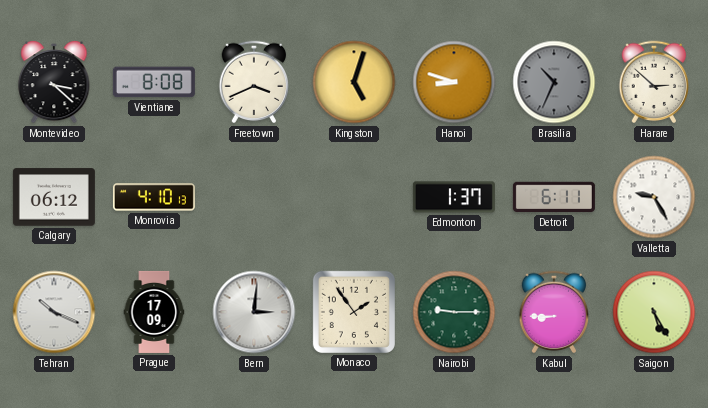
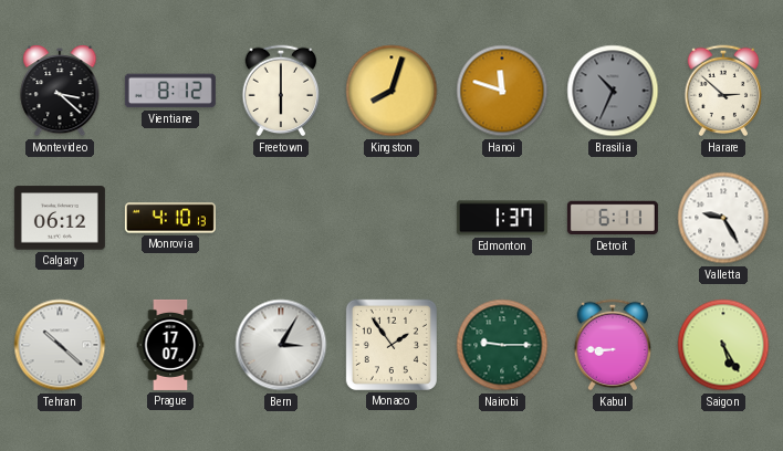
Vientiane: 8:08 -> 8:12
Freetown: 3:41 -> 6:00
Kingston: 5:03 -> 8:03
Hanoi: 8:48 -> 11:48
Tehran: 10:19 -> 10:22
Prague: 17:09 -> 17:07
Bern: 3:01 -> 3:05
